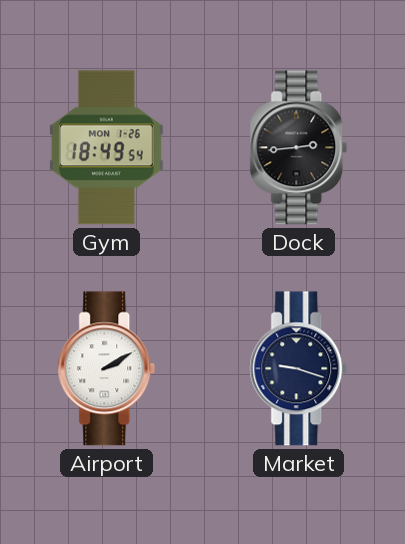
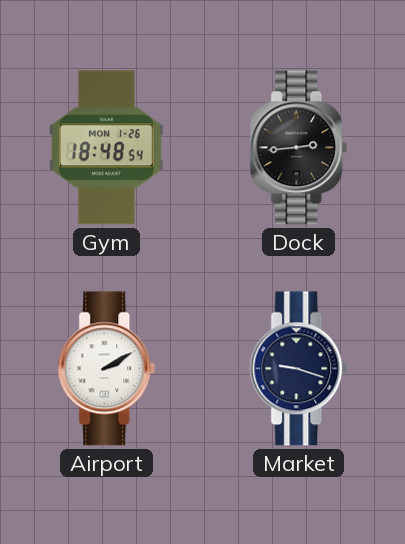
Gym: 18:49 -> 18:48
